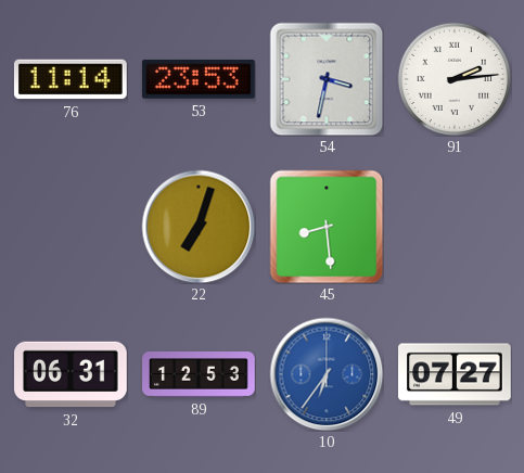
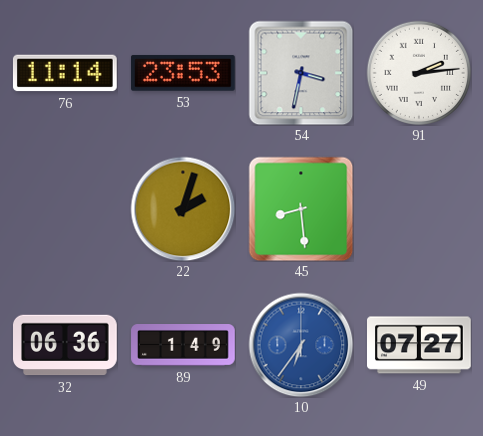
22: 7:03 -> 2:03
32: 06:31 -> 06:36
89: 12:53 -> 1:49
